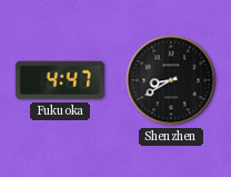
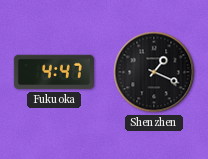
Shenzhen: 8:40 -> 1:19
